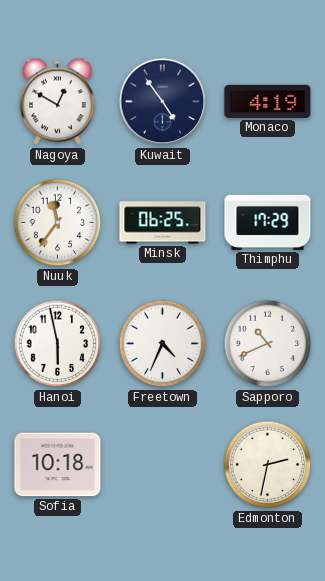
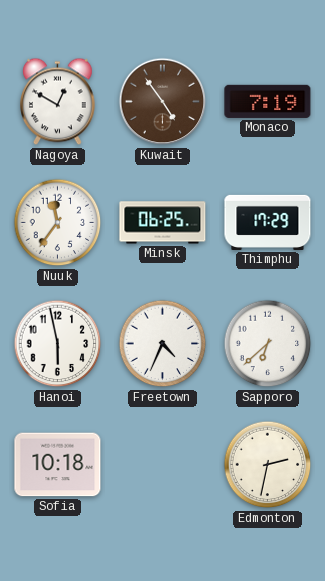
Kuwait dial: navy -> brown
Monaco: 4:19 -> 7:19
Sapporo: 10:41 -> 6:38
